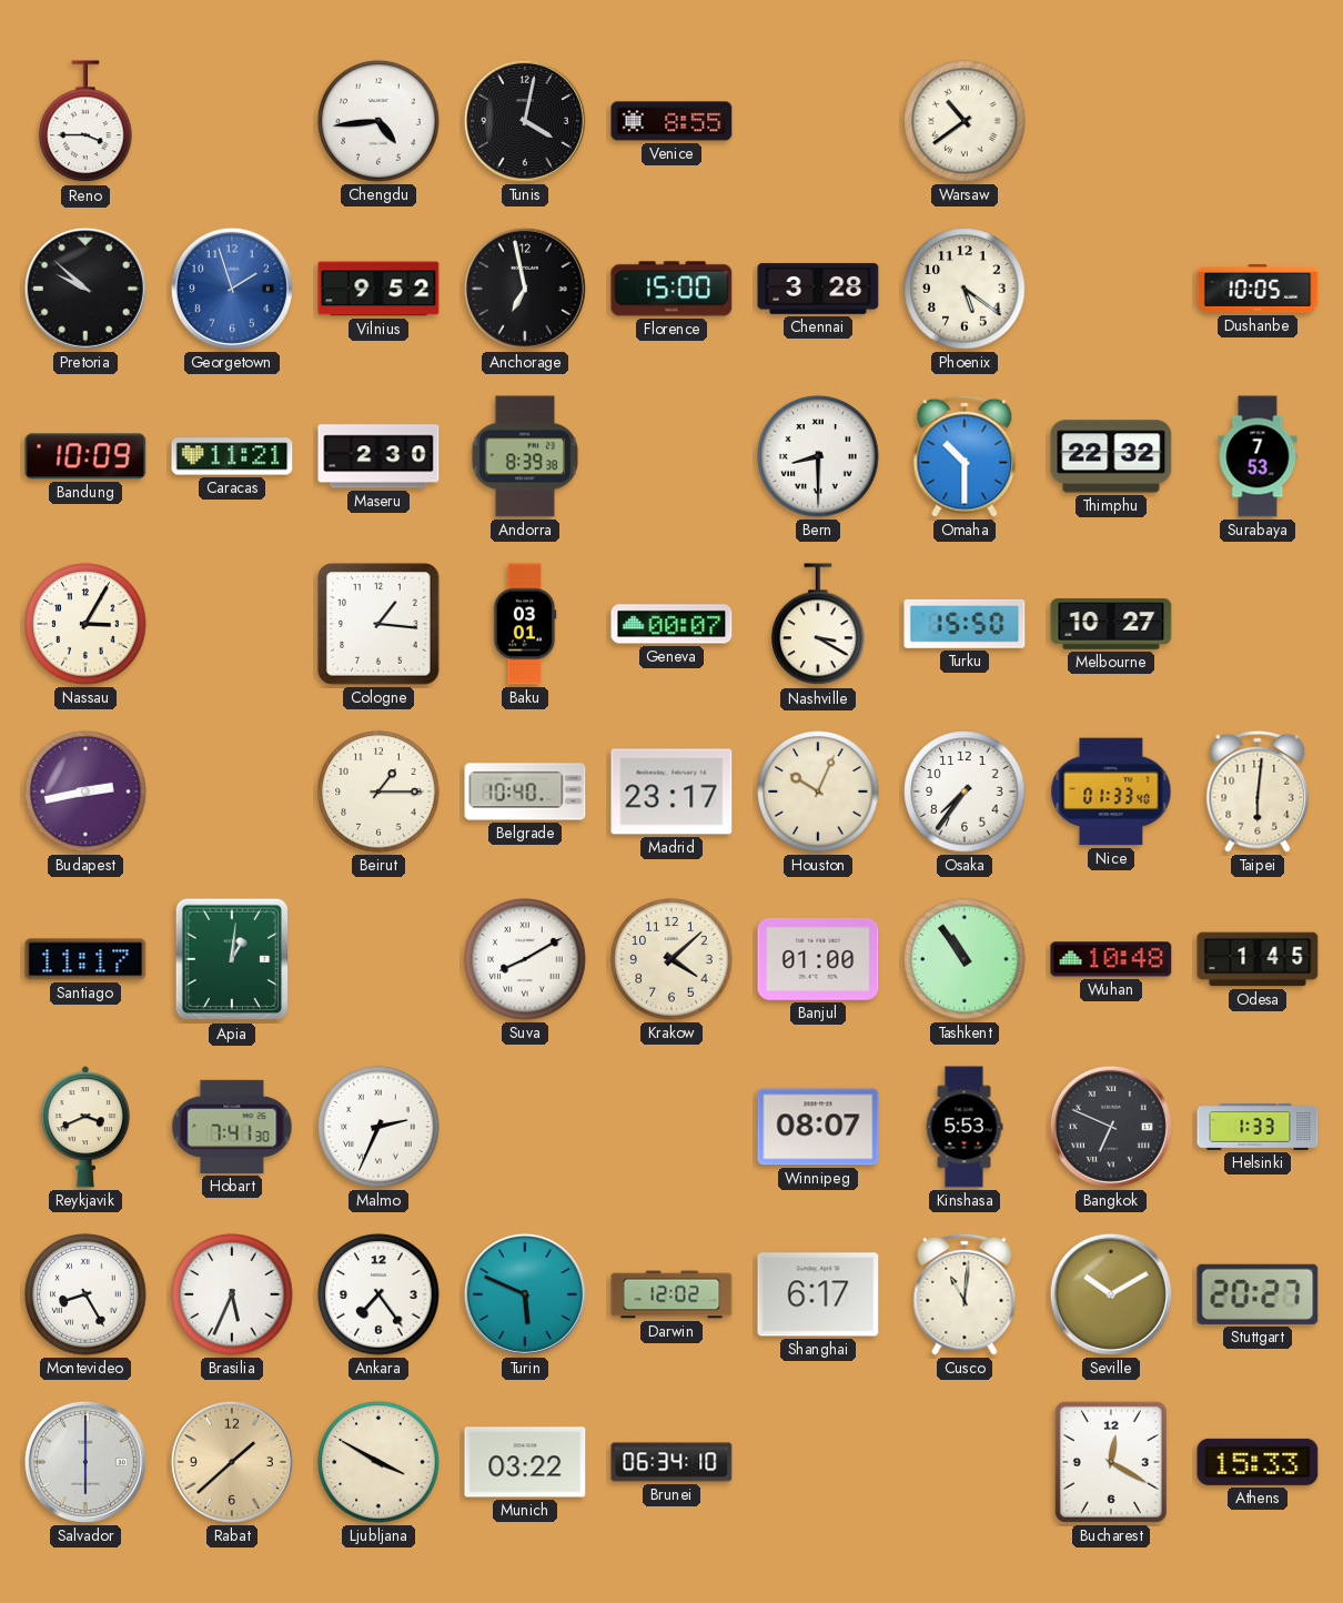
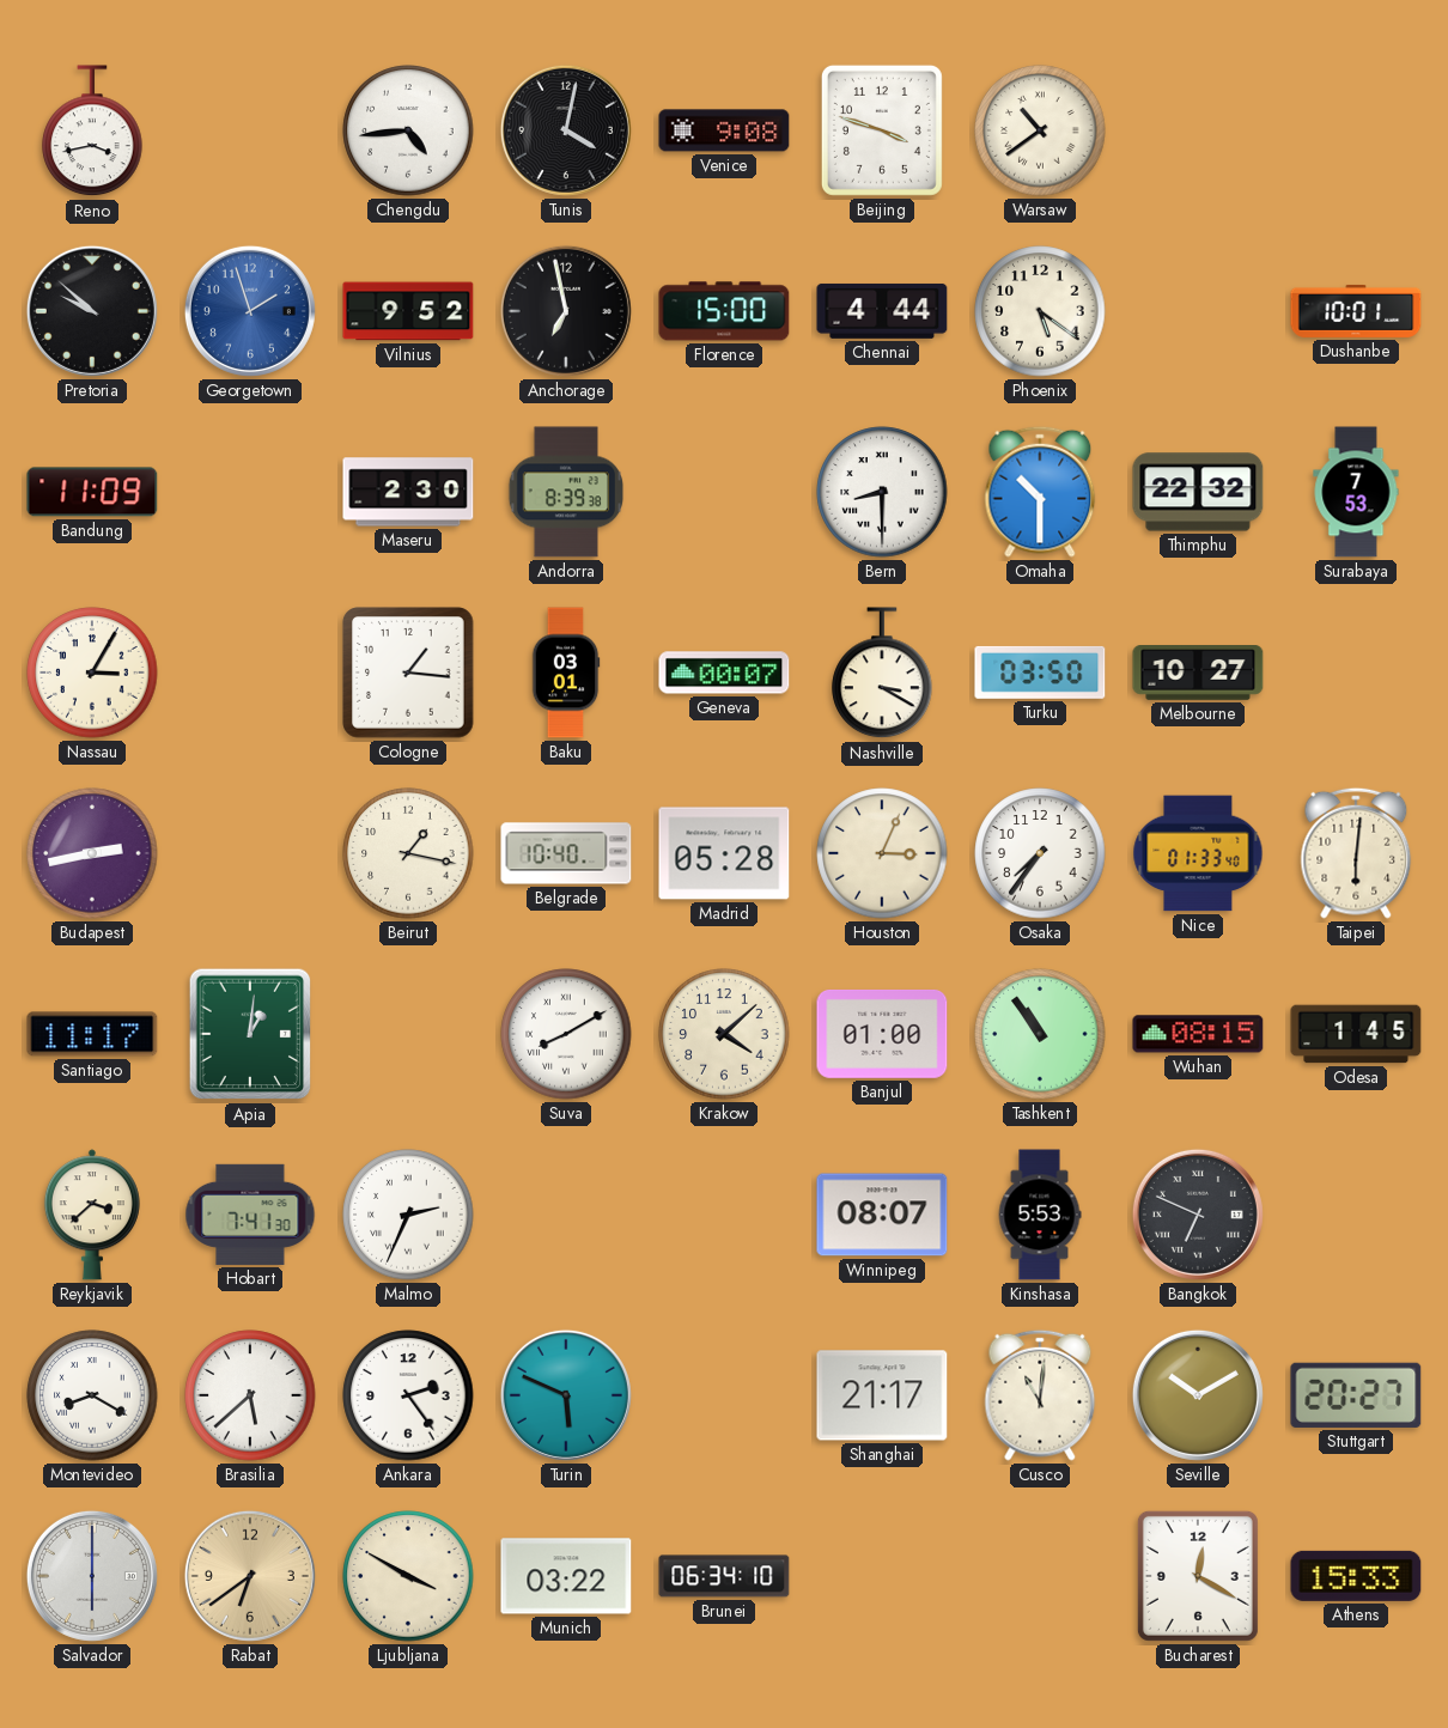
Reno: 3:45 -> 3:43
Venice: 8:55 -> 9:08
Beijing: none -> 3:48
Chennai: 3:28 -> 4:44
Dushanbe: 10:05 -> 10:01
Bandung: 10:09 -> 11:09
Caracas: 11:21 -> none
Turku: 15:50 -> 03:50
Beirut: 1:15 -> 1:17
Madrid: 23:17 -> 05:28
Houston: 10:04 -> 3:04
Wuhan: 10:48 -> 08:15
Reykjavik: 3:41 -> 3:38
Helsinki: 1:33 -> none
Montevideo: 8:25 -> 8:20
Brasilia: 5:34 -> 5:38
Ankara: 7:24 -> 2:24
Darwin: 12:02 -> none
Shanghai: 6:17 -> 21:17
Rabat: 1:38 -> 6:39
